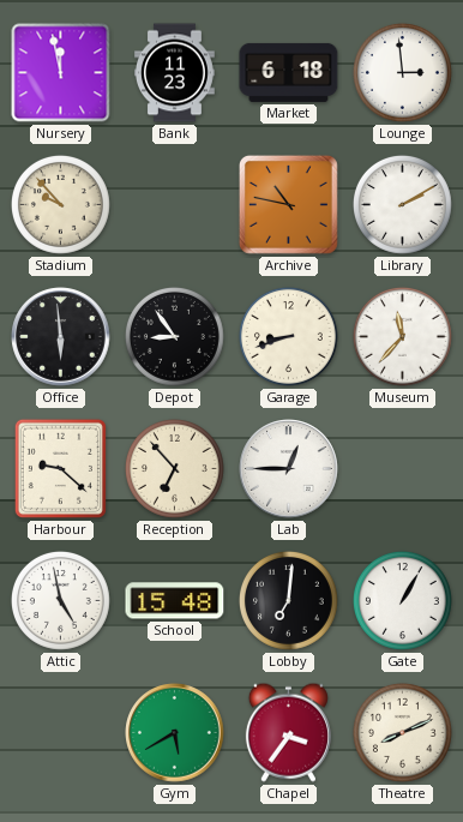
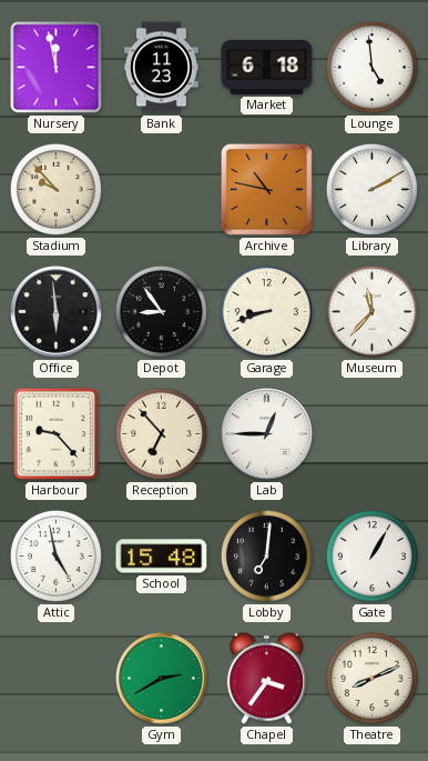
Lounge: 2:59 -> 4:59
Harbour: 9:22 -> 9:23
Gym: 5:40 -> 2:40
